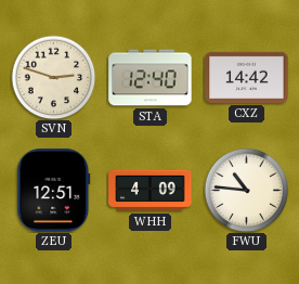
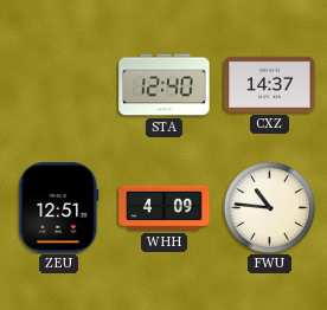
SVN: 2:48 -> none
CXZ: 14:42 -> 14:37
